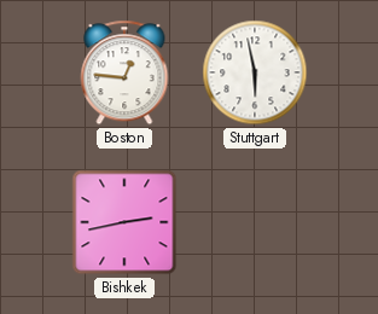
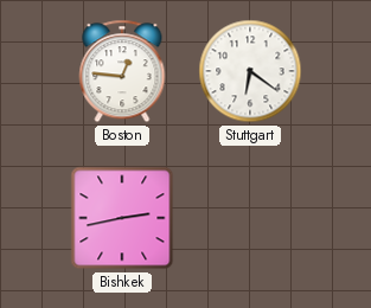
Stuttgart: 5:58 -> 6:21
